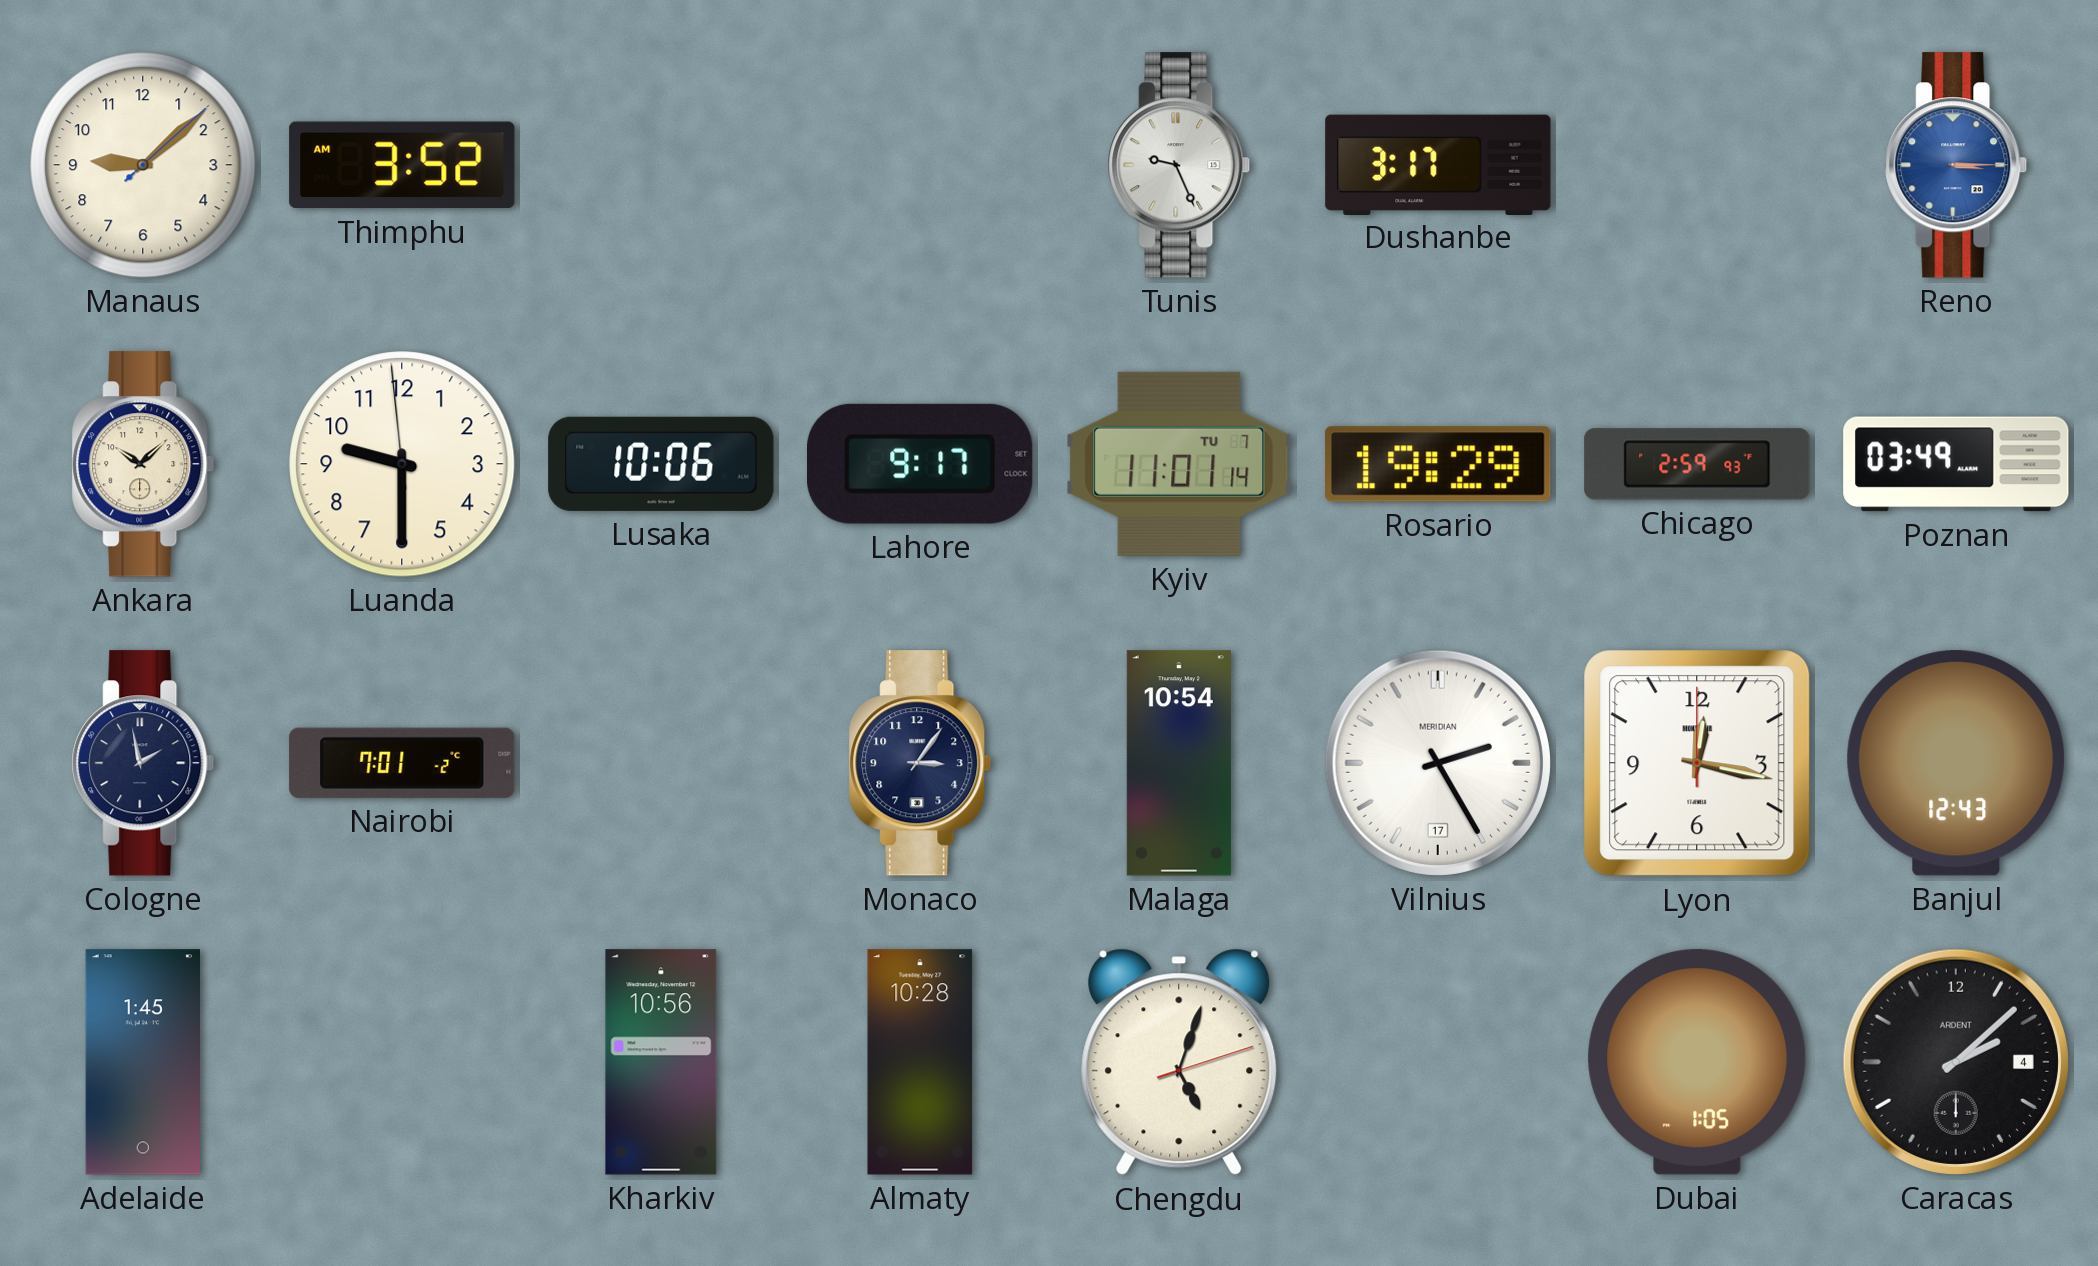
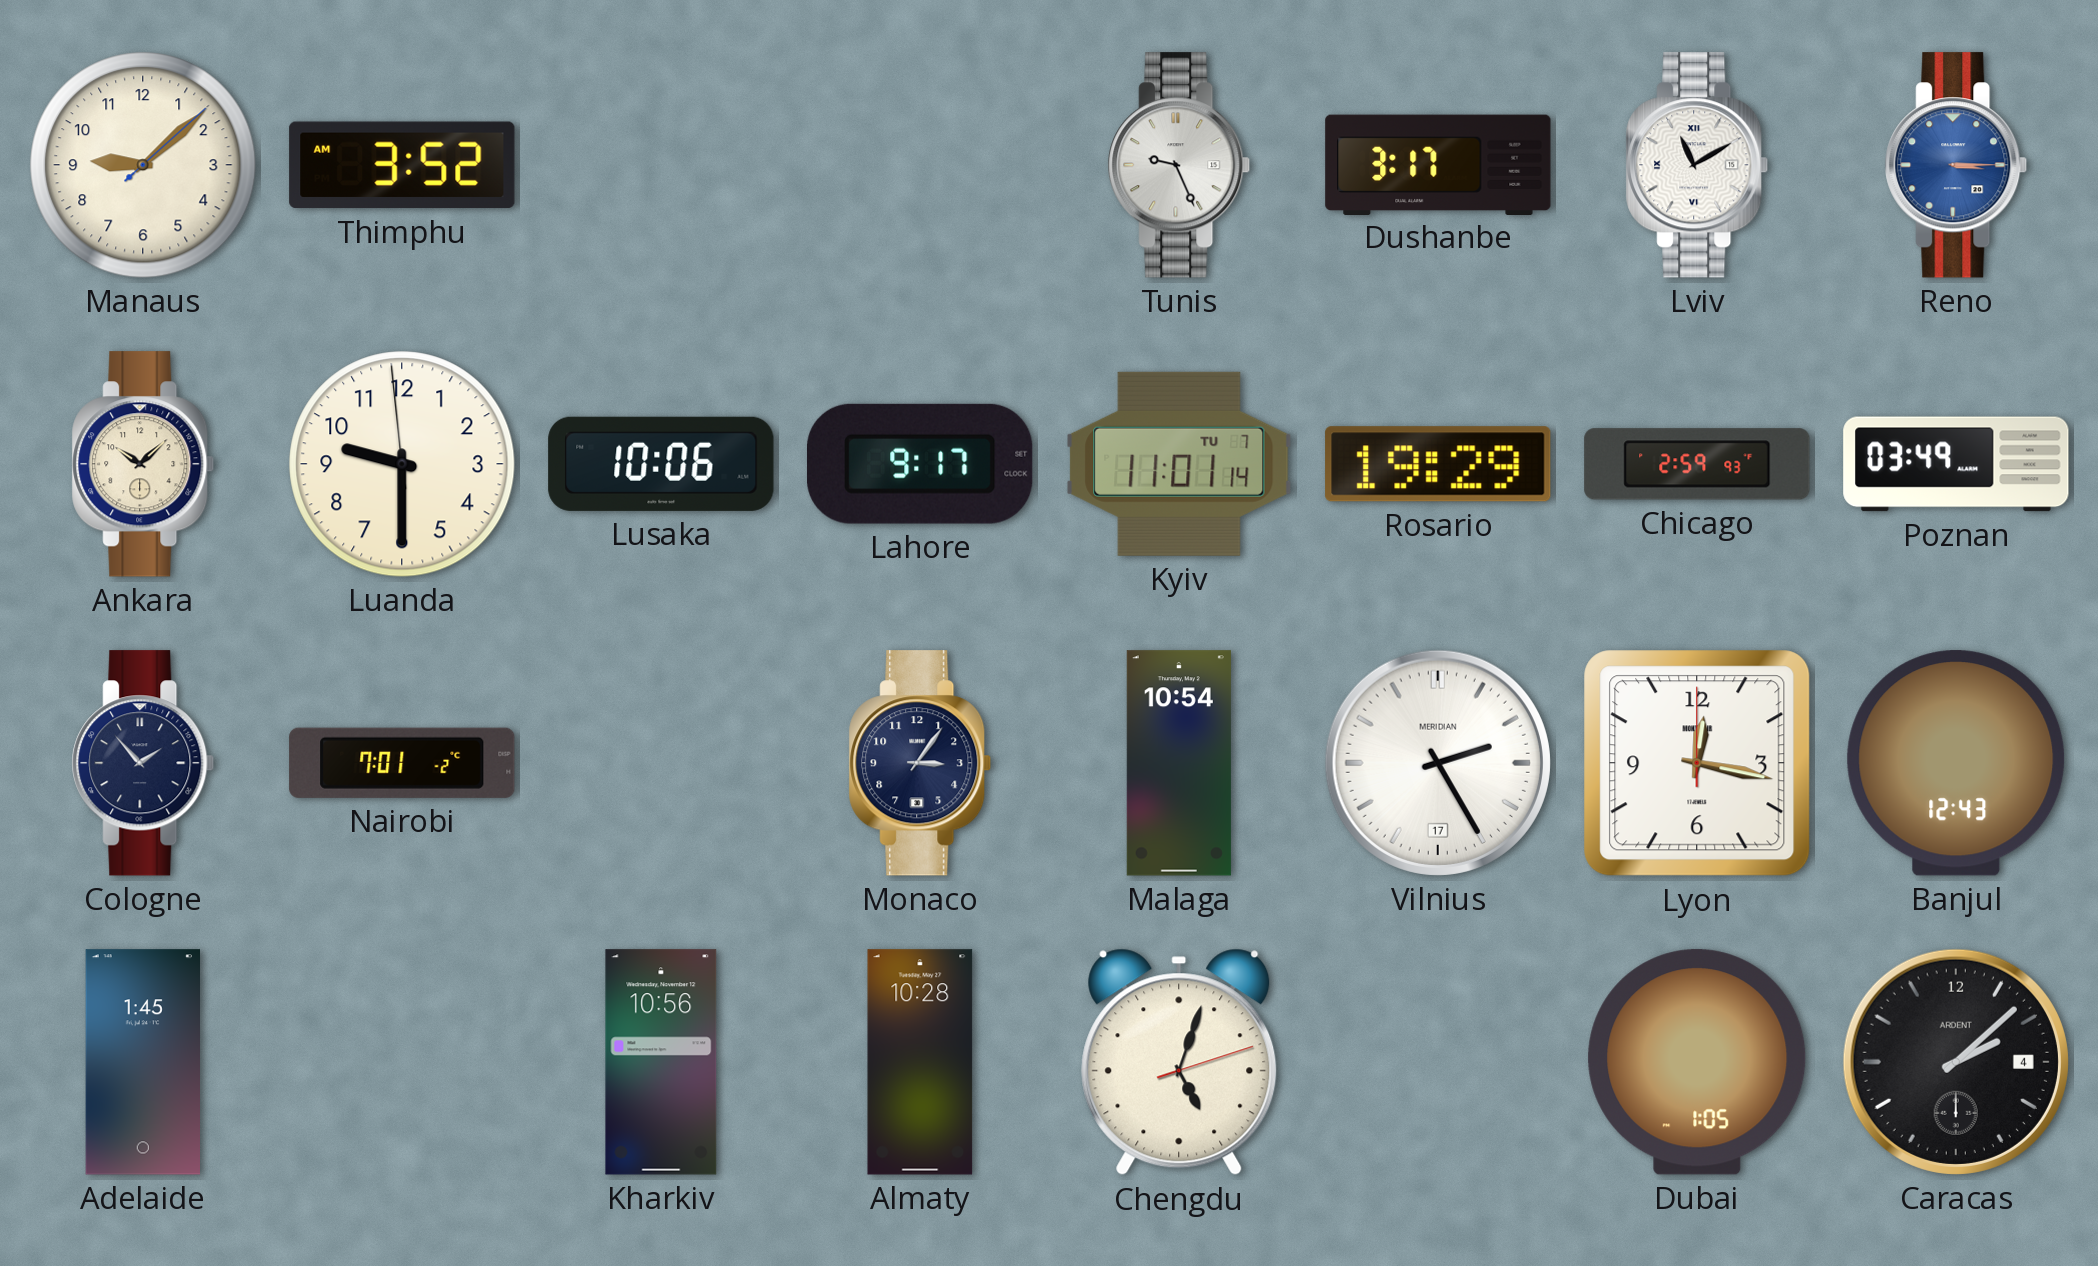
Lviv: none -> 11:10
Cologne: 1:58 -> 1:53
